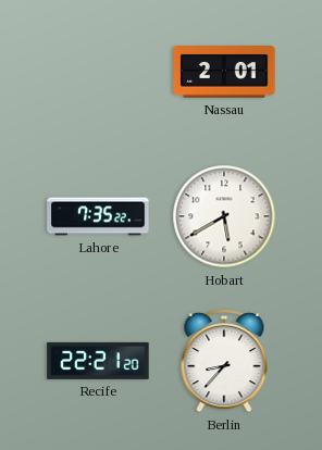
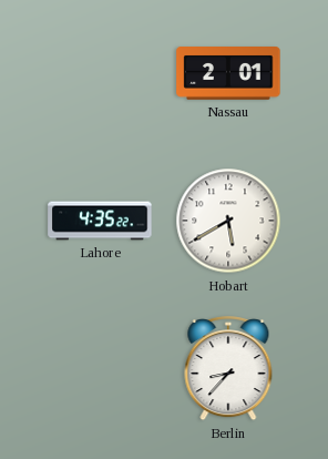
Lahore: 7:35 -> 4:35
Recife: 22:21 -> none
